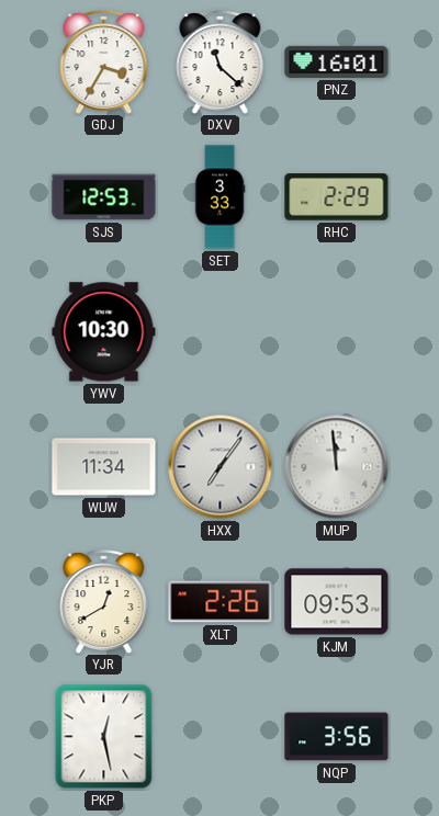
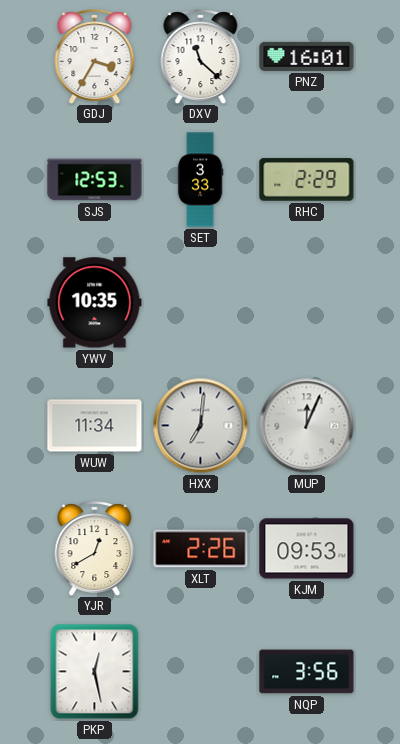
YWV: 10:30 -> 10:35
HXX: 7:06 -> 7:01
MUP: 11:59 -> 12:04
